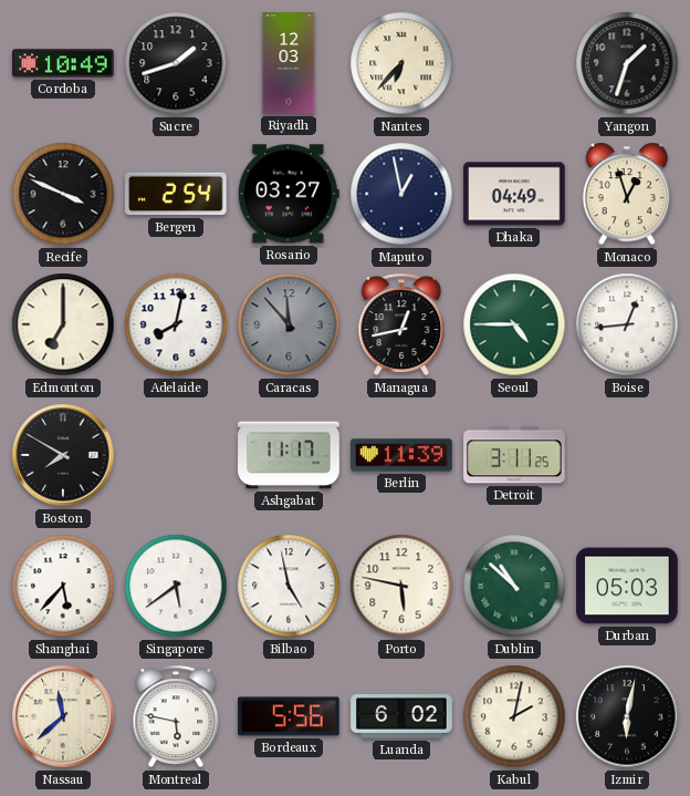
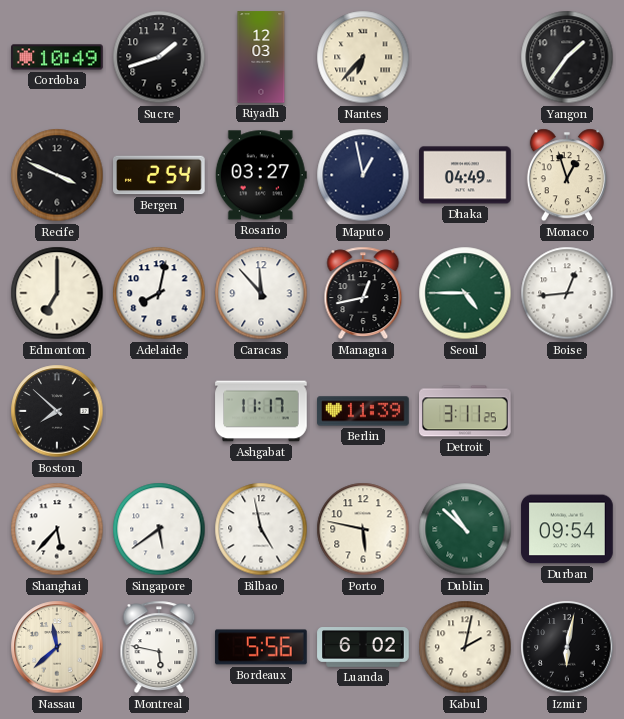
Yangon: 1:33 -> 1:36
Caracas dial: grey -> white
Boston: 7:50 -> 7:52
Durban: 05:03 -> 09:54
